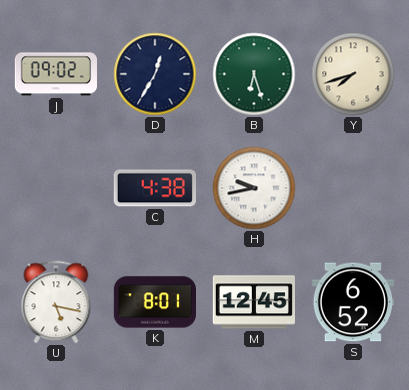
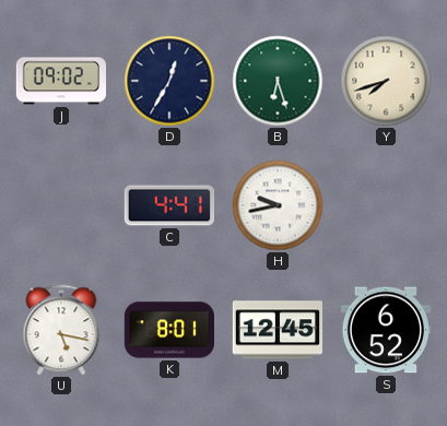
C: 4:38 -> 4:41
